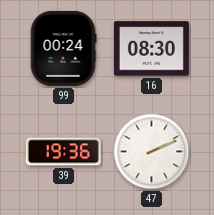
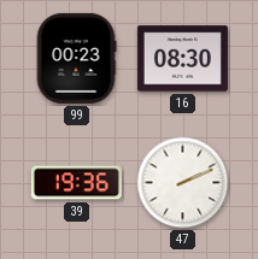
99: 00:24 -> 00:23
